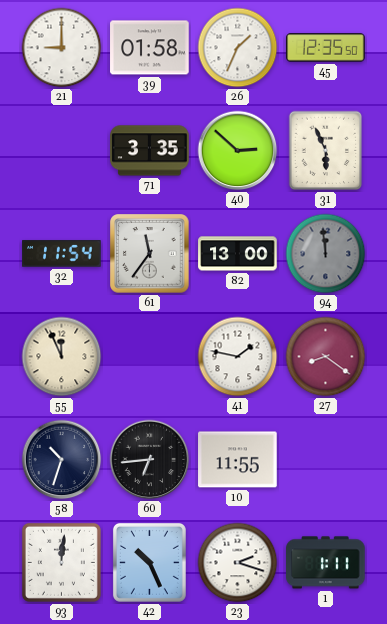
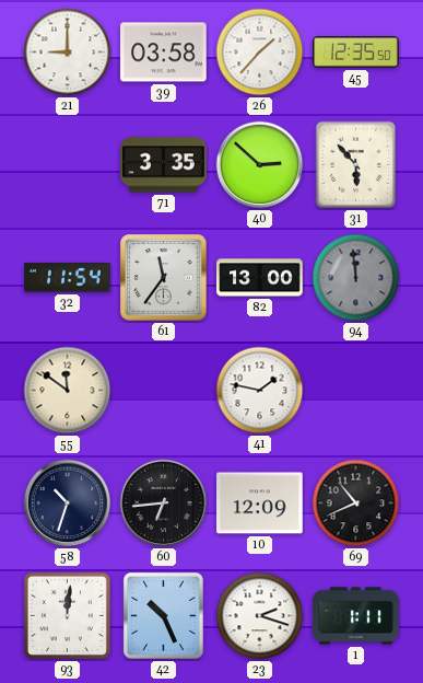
39: 01:58 -> 03:58
26: 1:34 -> 1:37
31: 5:56 -> 5:53
55: 11:56 -> 11:51
27: 8:21 -> none
10: 11:55 -> 12:09
69: none -> 10:41
